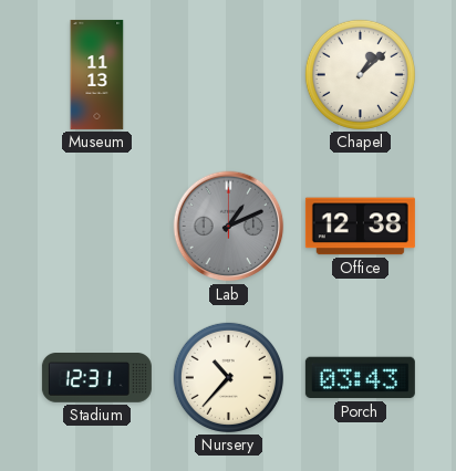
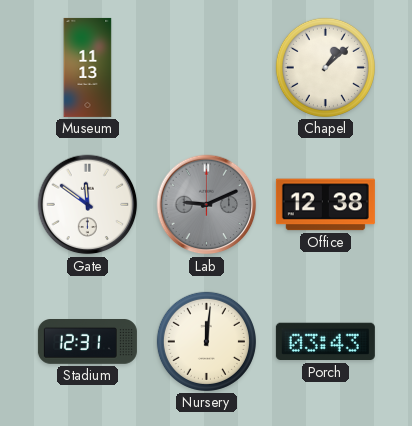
Gate: none -> 11:51
Lab: 1:11 -> 9:11
Nursery: 10:37 -> 12:01
